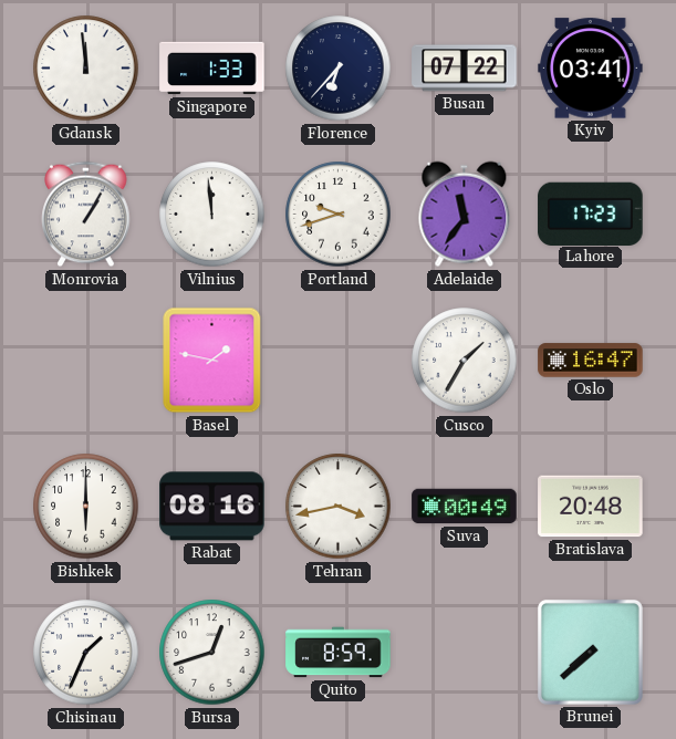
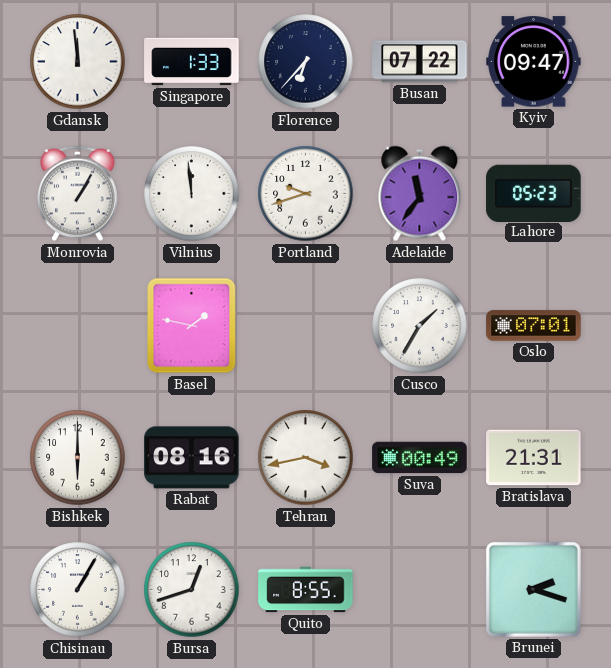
Kyiv: 03:41 -> 09:47
Lahore: 17:23 -> 05:23
Oslo: 16:47 -> 07:01
Bratislava: 20:48 -> 21:31
Chisinau: 1:34 -> 1:05
Quito: 8:59 -> 8:55
Brunei: 7:38 -> 2:18
